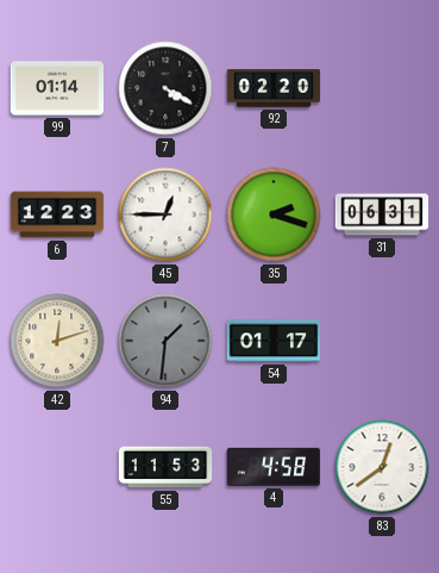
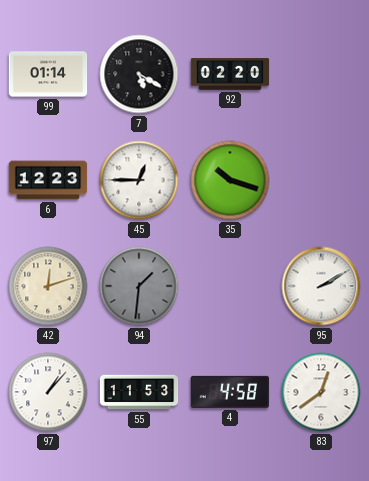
7: 4:20 -> 5:20
35: 2:18 -> 10:18
31: 06:31 -> none
54: 01:17 -> none
95: none -> 2:10
97: none -> 1:07
